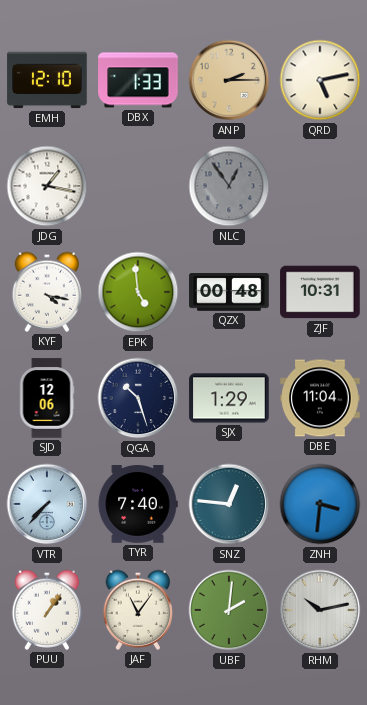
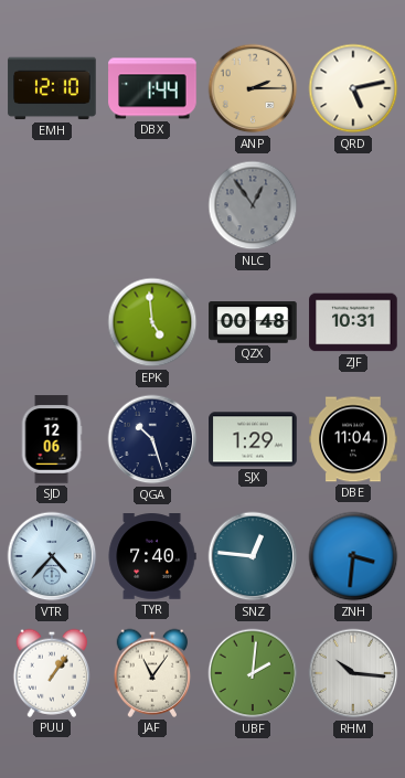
DBX: 1:33 -> 1:44
JDG: 1:17 -> none
KYF: 4:17 -> none
VTR: 7:37 -> 4:37
RHM: 10:13 -> 10:16
